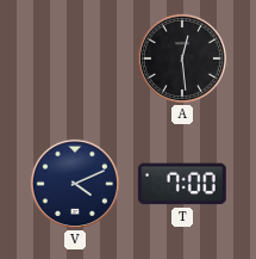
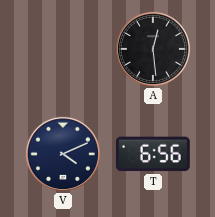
T: 7:00 -> 6:56
